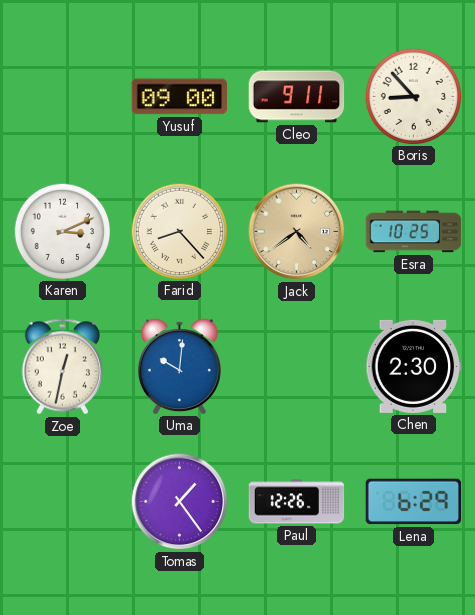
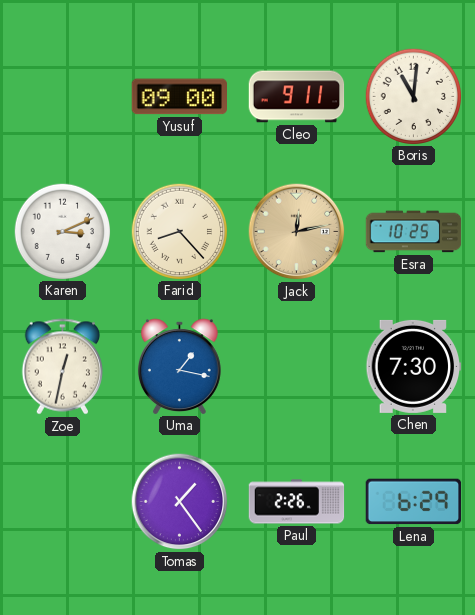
Boris: 8:53 -> 11:01
Jack: 4:39 -> 12:13
Uma: 10:01 -> 1:17
Chen: 2:30 -> 7:30
Paul: 12:26 -> 2:26
